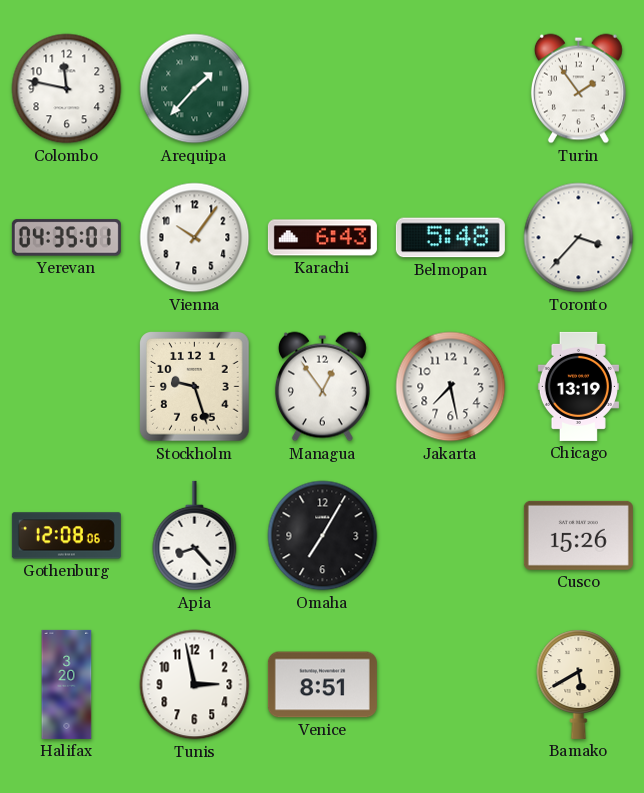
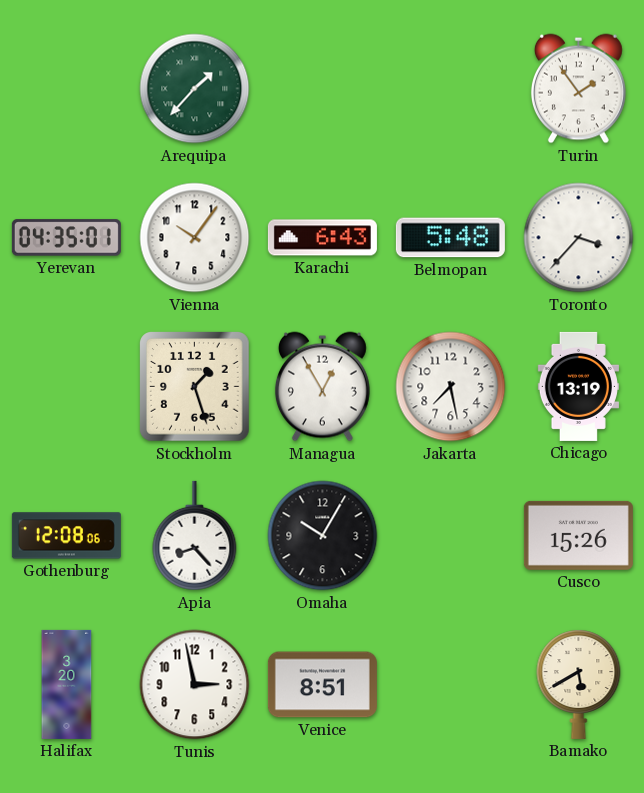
Colombo: 11:47 -> none
Stockholm: 9:27 -> 1:27
Managua: 12:54 -> 12:55
Omaha: 7:05 -> 10:05
